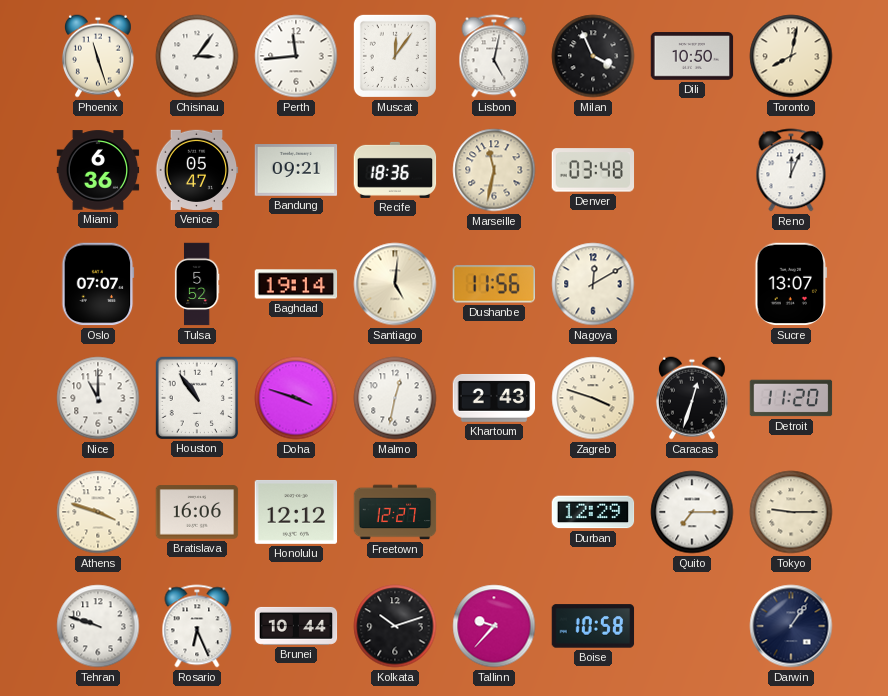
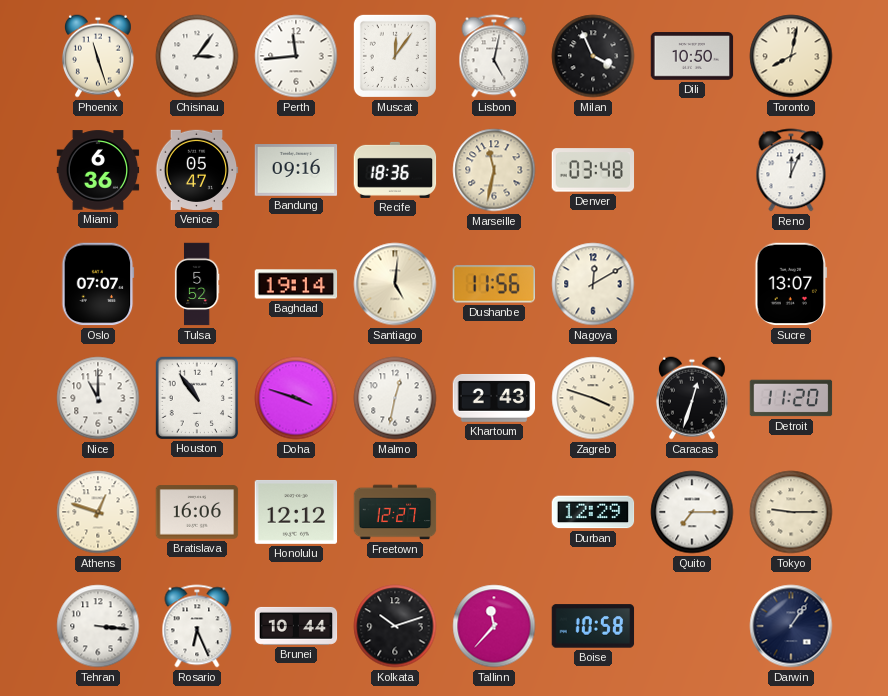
Bandung: 09:21 -> 09:16
Athens: 3:48 -> 12:48
Tehran: 9:48 -> 3:16
Tallinn: 9:37 -> 11:37
